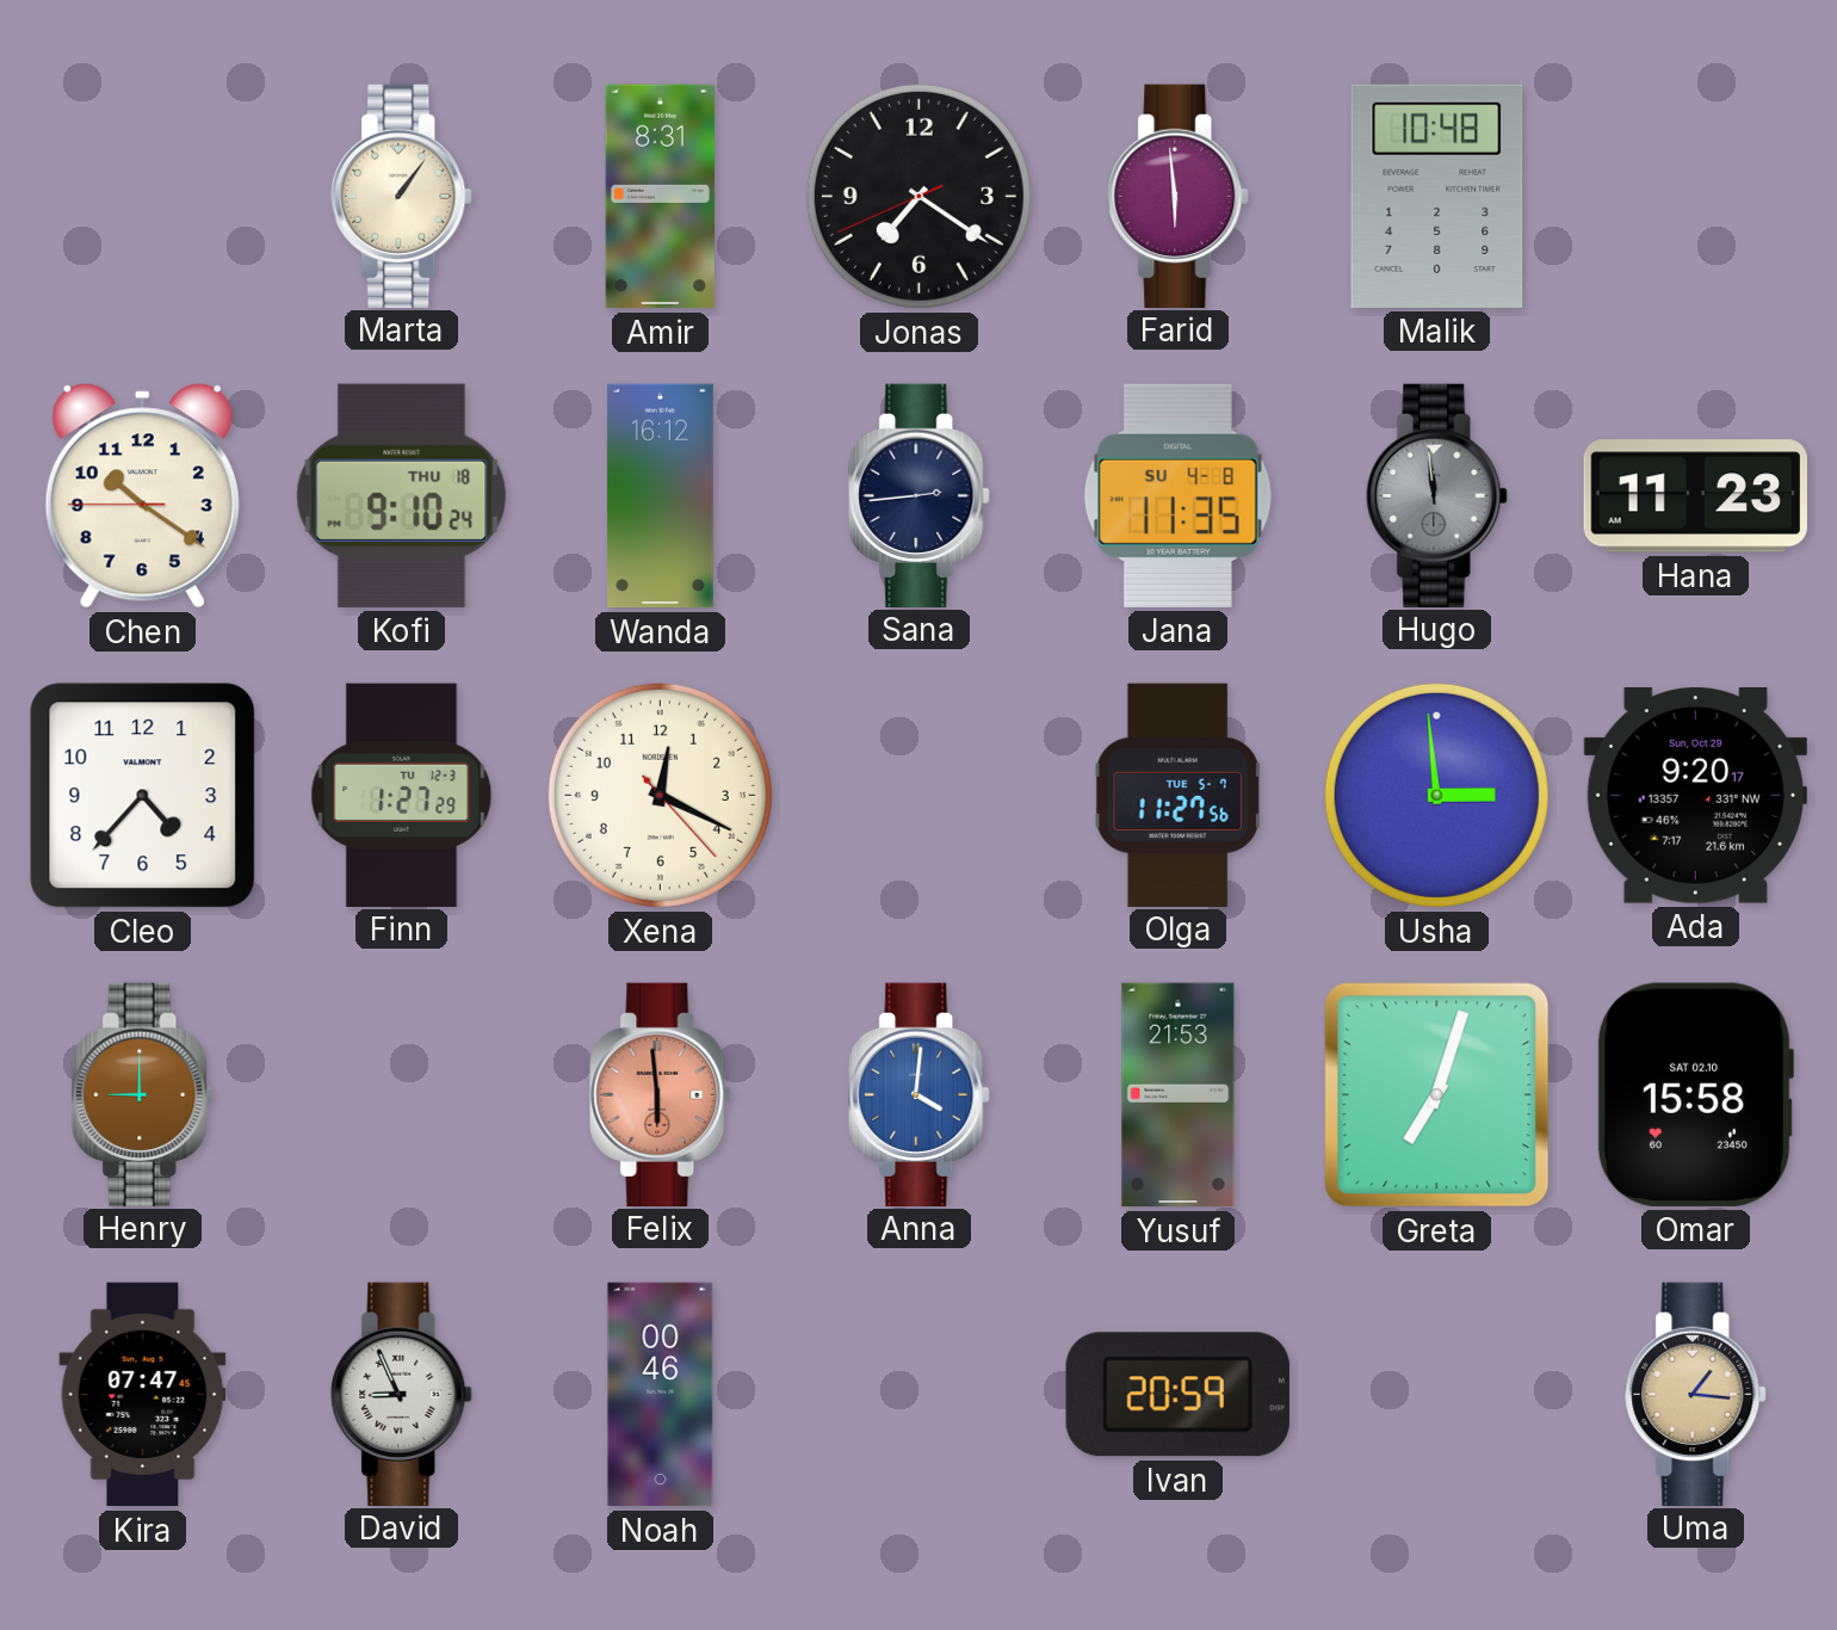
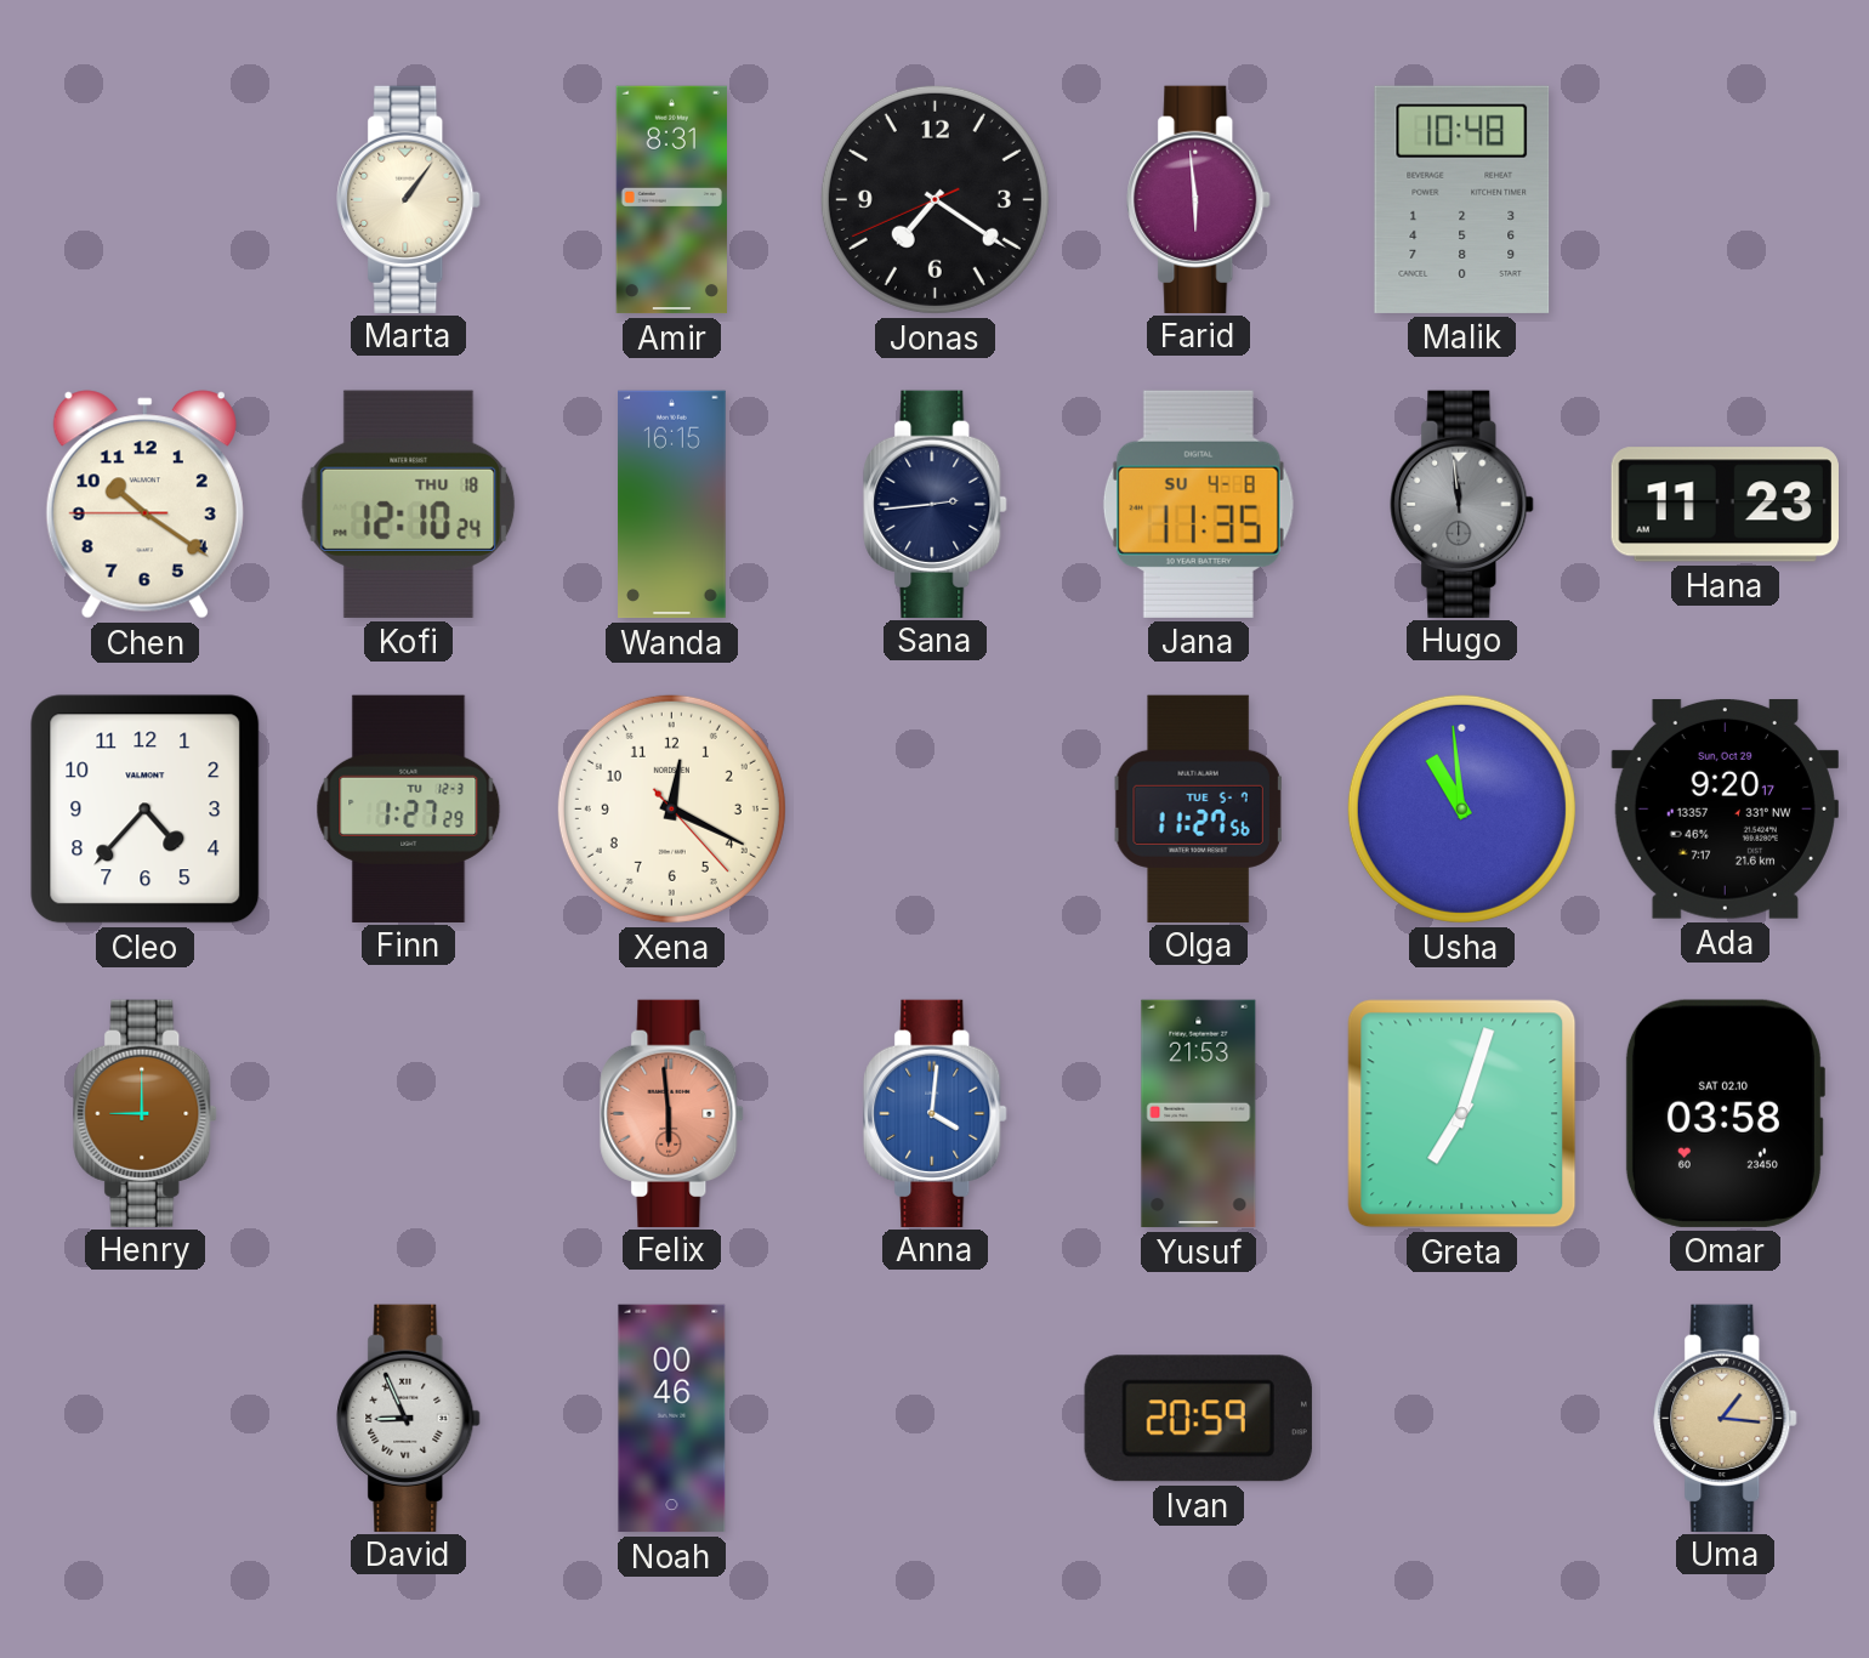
Kofi: 9:10 -> 12:10
Wanda: 16:12 -> 16:15
Usha: 2:59 -> 10:59
Omar: 15:58 -> 03:58
Kira: 07:47 -> none
